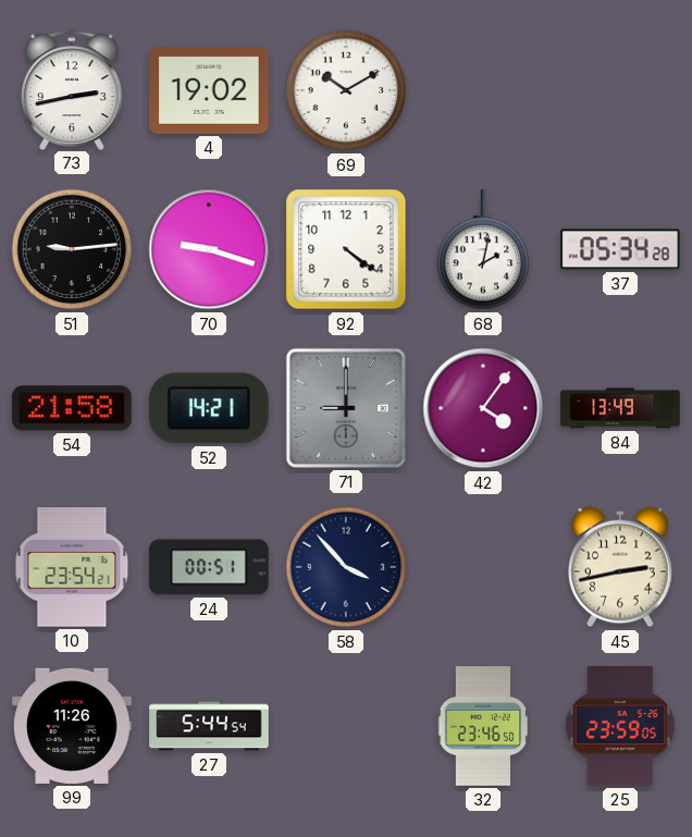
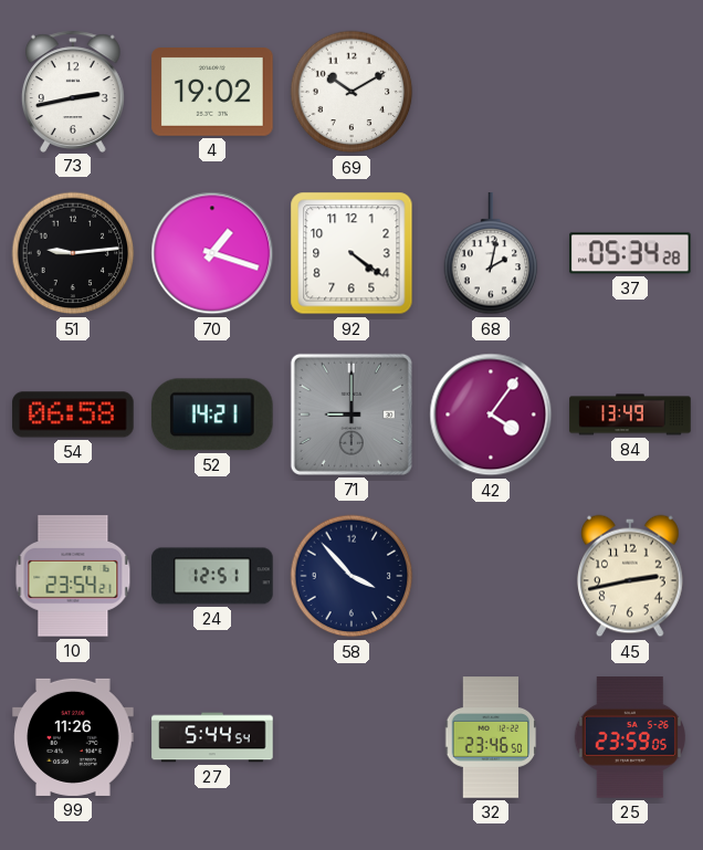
70: 9:18 -> 1:18
54: 21:58 -> 06:58
24: 00:51 -> 12:51
